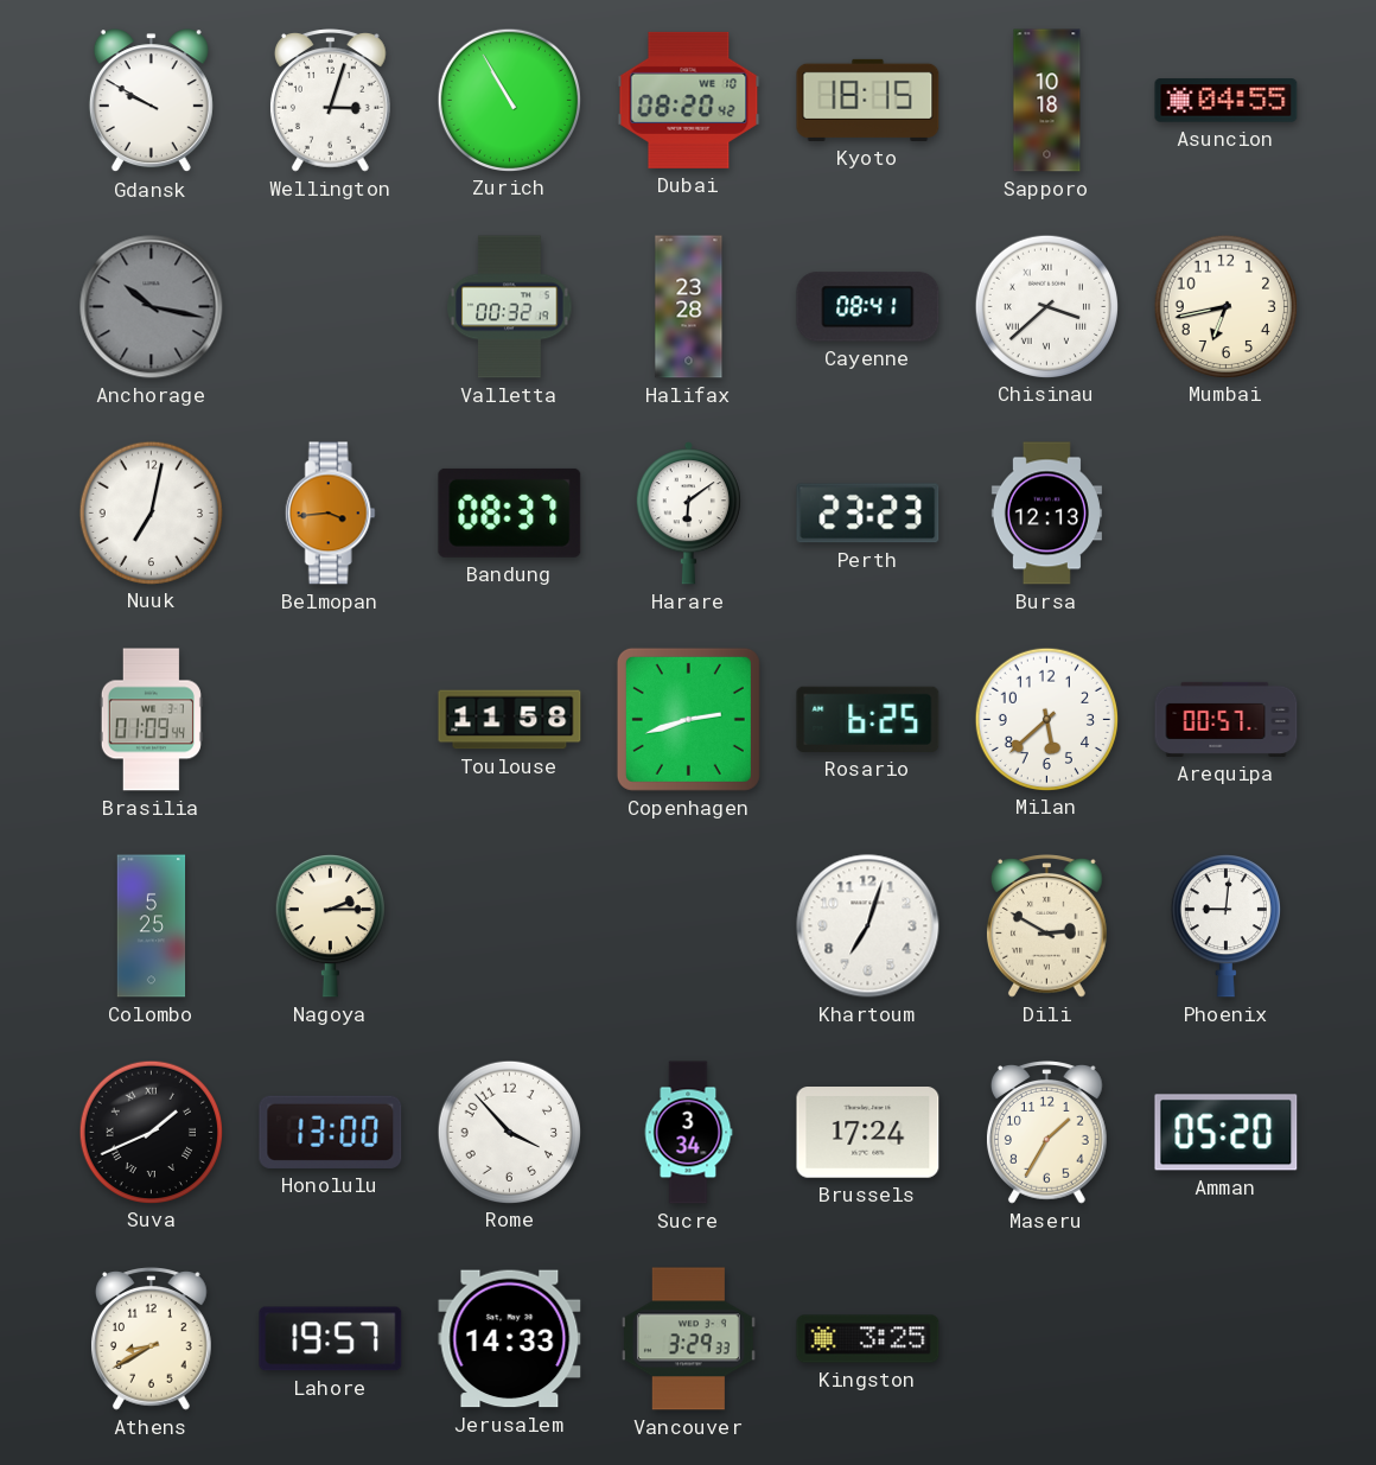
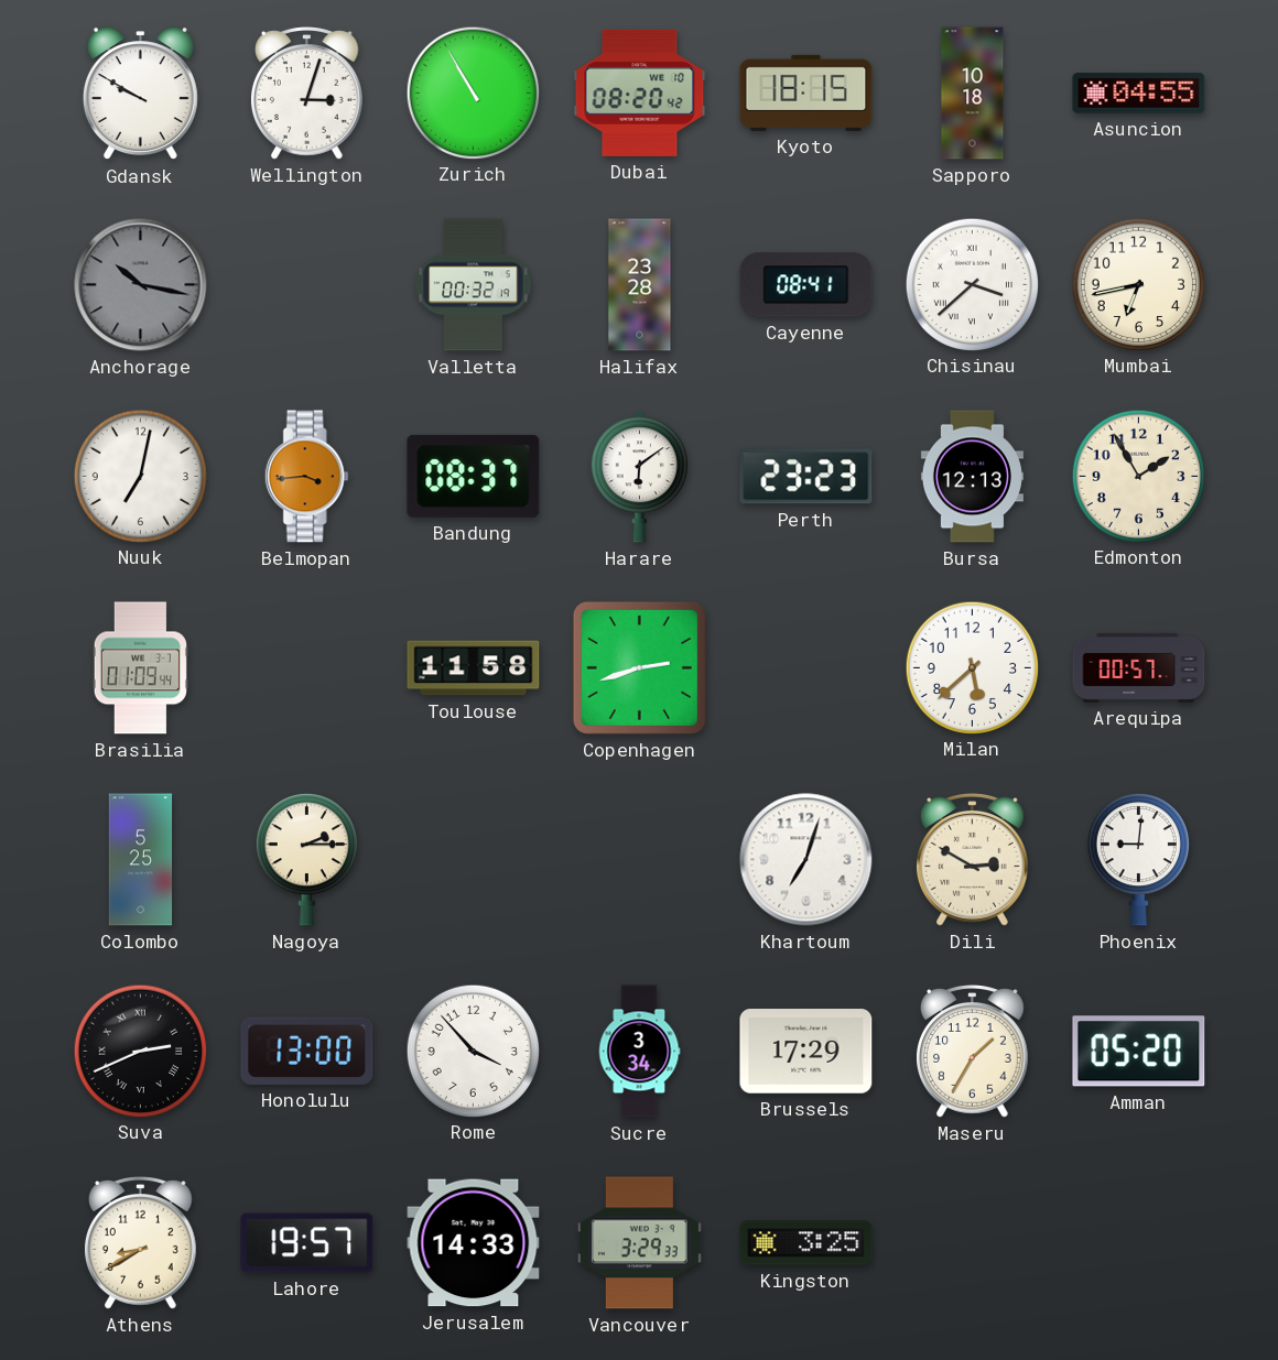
Edmonton: none -> 1:55
Rosario: 6:25 -> none
Suva: 1:41 -> 2:41
Brussels: 17:24 -> 17:29
